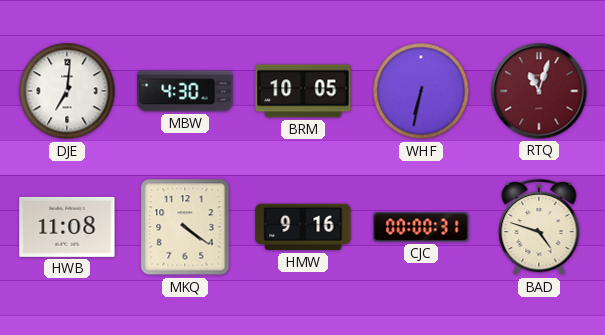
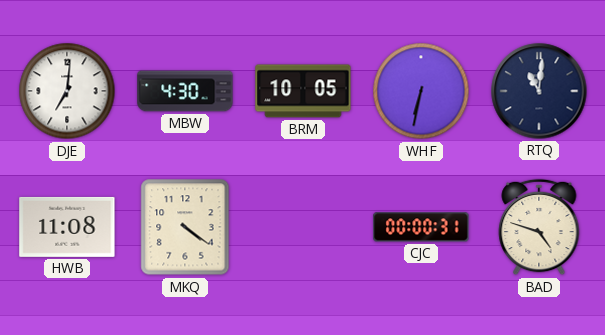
RTQ: 11:03 -> 11:01
RTQ dial: burgundy -> navy
HMW: 9:16 -> none
